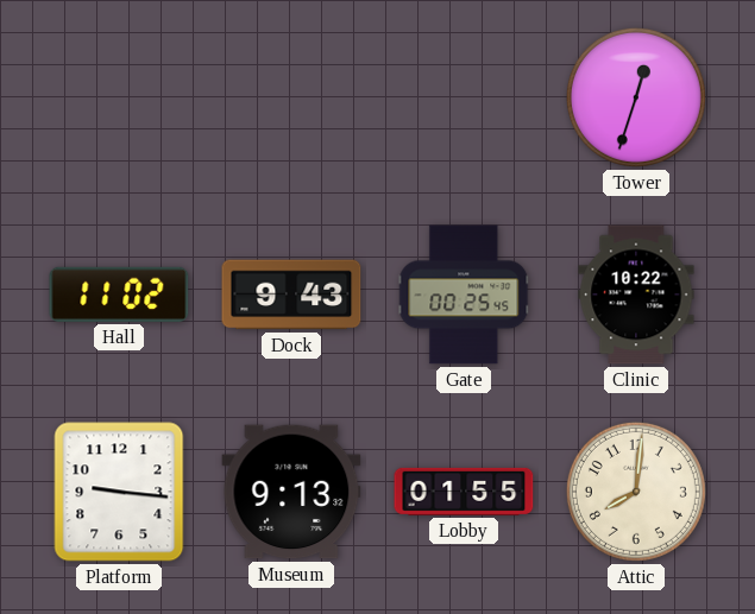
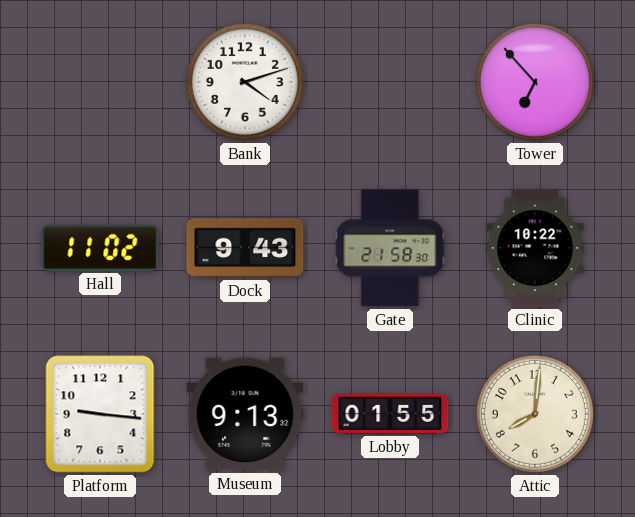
Bank: none -> 4:12
Tower: 12:33 -> 6:53
Gate: 00:25 -> 21:58
